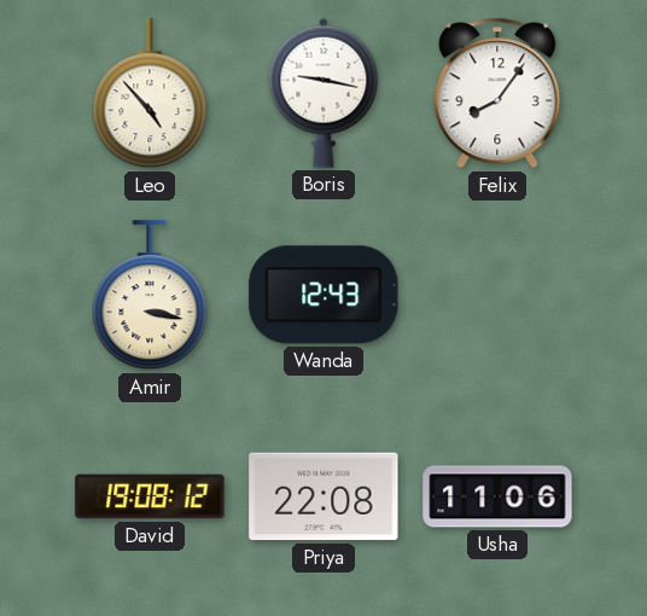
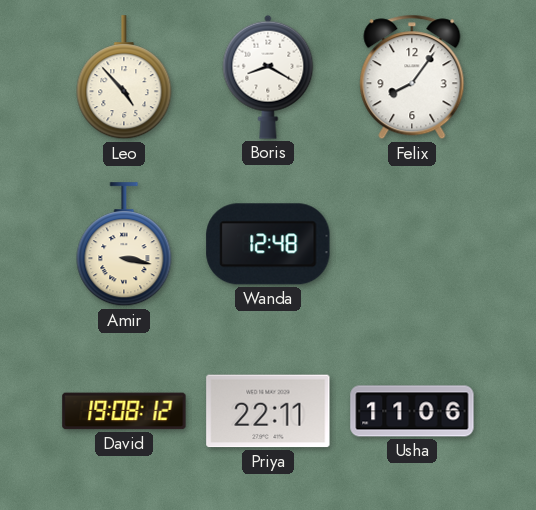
Boris: 9:17 -> 8:20
Wanda: 12:43 -> 12:48
Priya: 22:08 -> 22:11
